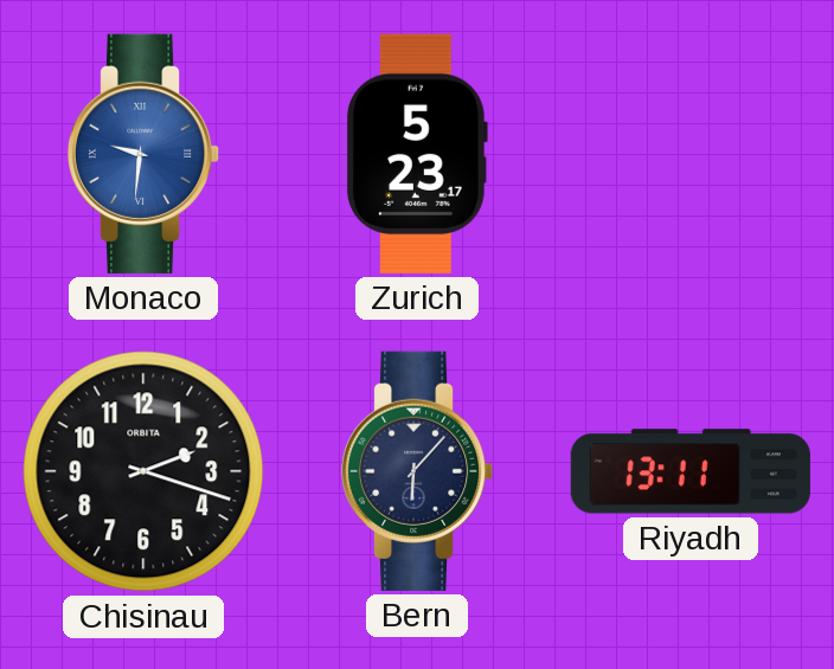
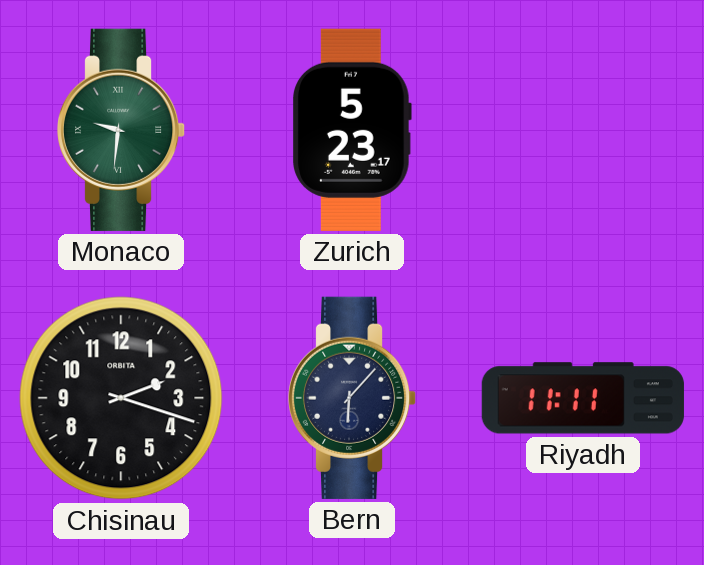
Monaco dial: blue -> green
Riyadh: 13:11 -> 11:11
